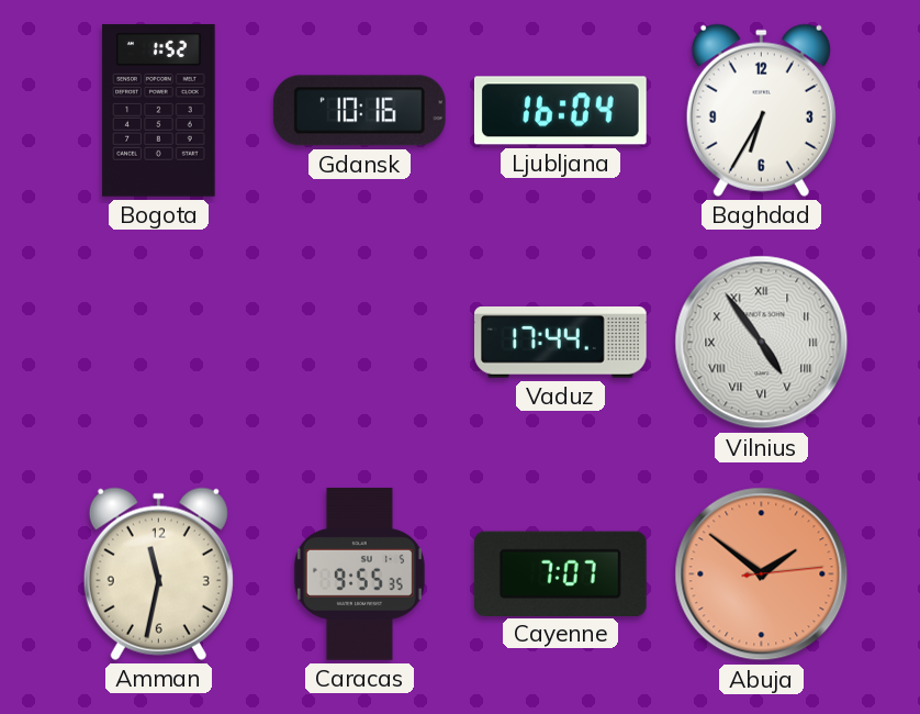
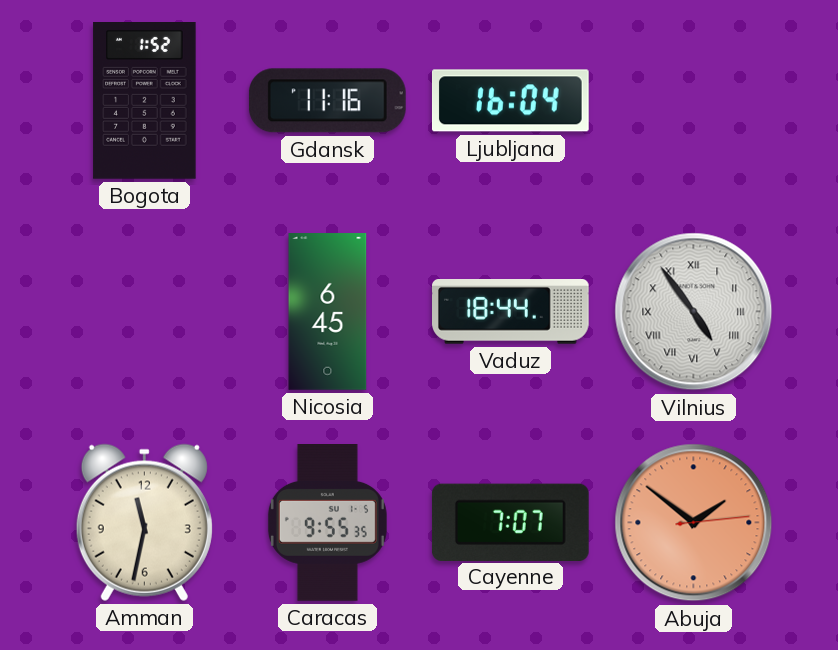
Gdansk: 10:16 -> 11:16
Baghdad: 6:35 -> none
Nicosia: none -> 6:45
Vaduz: 17:44 -> 18:44
